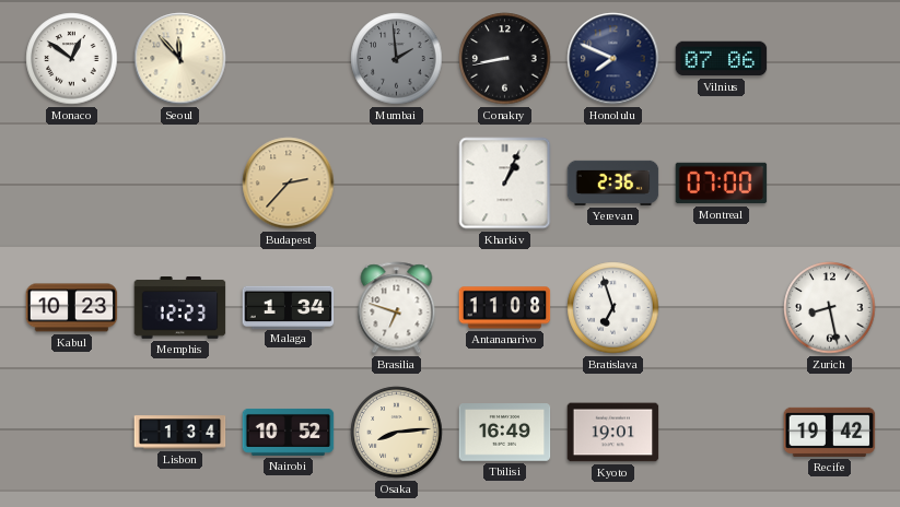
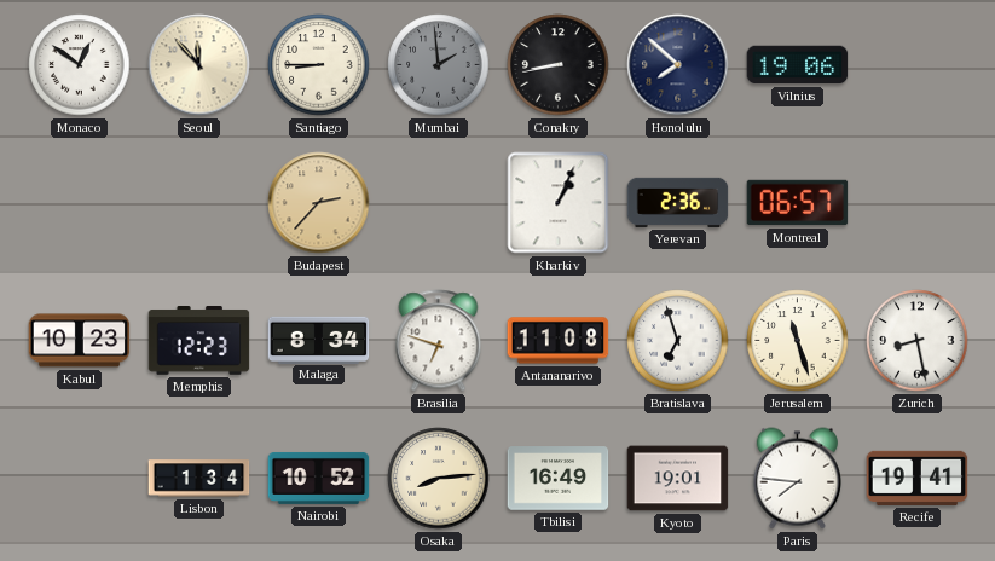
Santiago: none -> 8:45
Honolulu: 7:49 -> 7:52
Vilnius: 07:06 -> 19:06
Montreal: 07:00 -> 06:57
Malaga: 1:34 -> 8:34
Jerusalem: none -> 11:27
Paris: none -> 7:46
Recife: 19:42 -> 19:41
